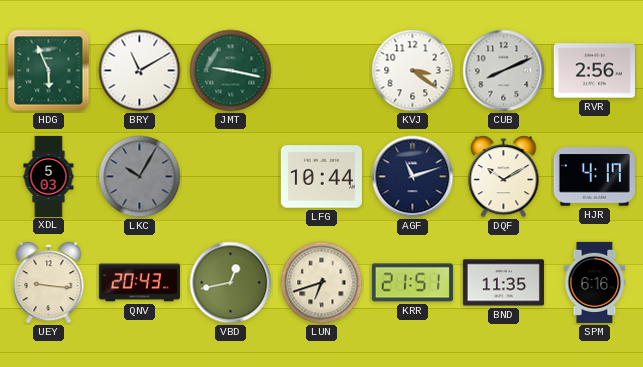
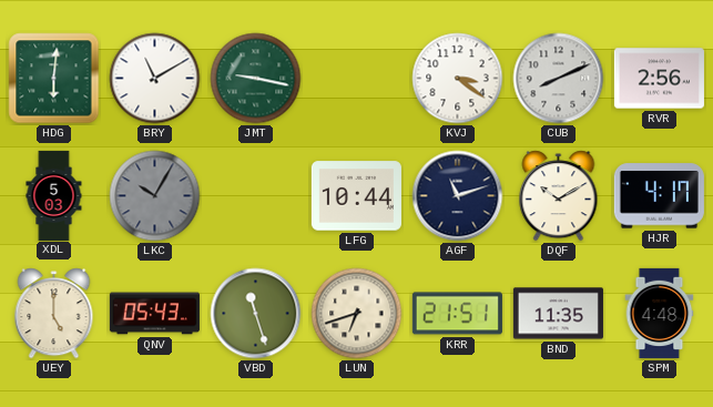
HDG: 5:56 -> 6:01
UEY: 9:16 -> 5:00
QNV: 20:43 -> 05:43
VBD: 12:43 -> 11:27
SPM: 6:16 -> 4:48
